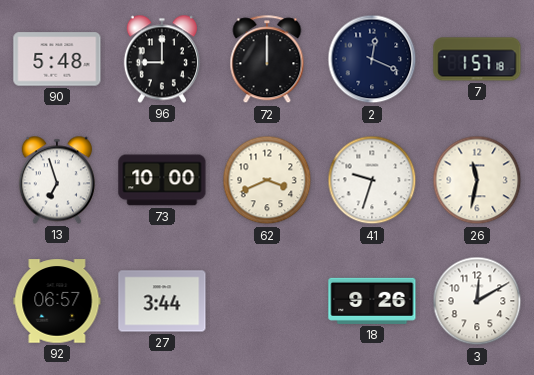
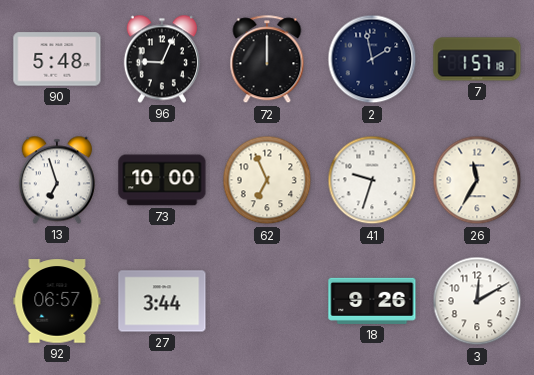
96: 9:00 -> 9:04
2: 12:19 -> 1:58
62: 3:41 -> 6:56
26: 11:32 -> 11:35
